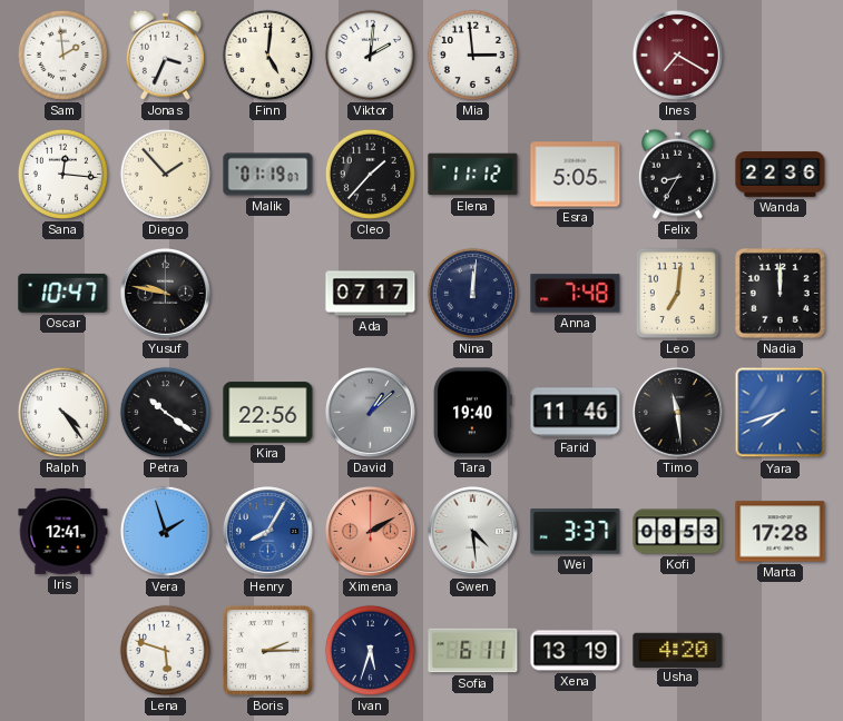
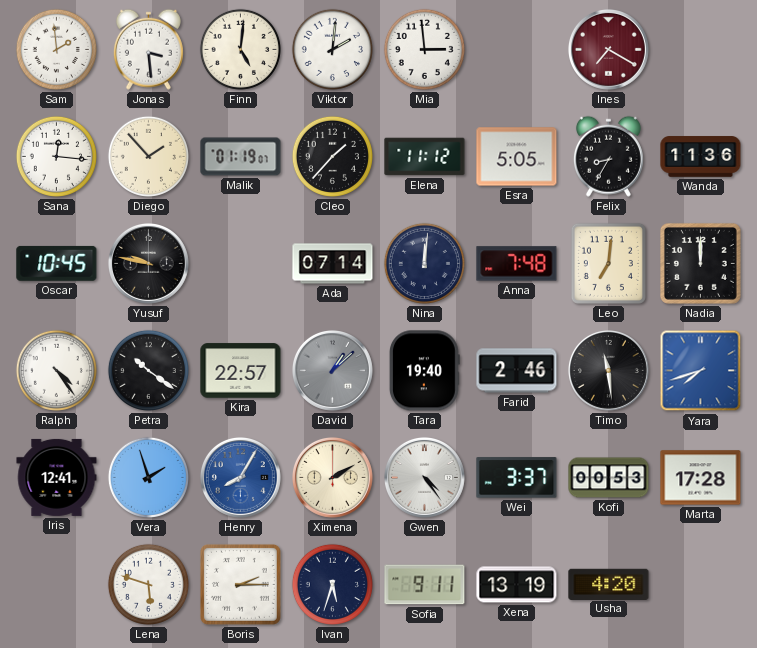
Jonas: 3:34 -> 3:29
Wanda: 22:36 -> 11:36
Oscar: 10:47 -> 10:45
Ada: 07:17 -> 07:14
Kira: 22:56 -> 22:57
Farid: 11:46 -> 2:46
Ximena dial: salmon -> cream
Gwen: 4:29 -> 4:24
Kofi: 08:53 -> 00:53
Sofia: 6:11 -> 9:11
